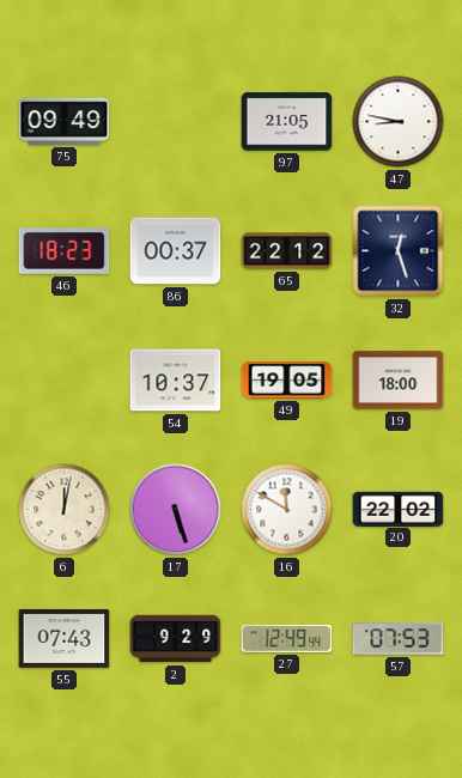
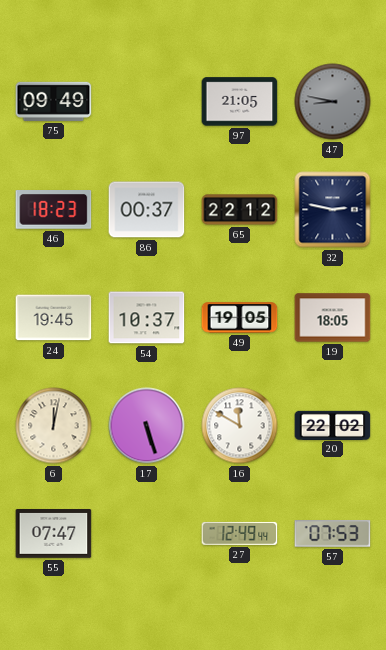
47 dial: white -> grey
32: 12:27 -> 2:47
24: none -> 19:45
19: 18:00 -> 18:05
55: 07:43 -> 07:47
2: 9:29 -> none
